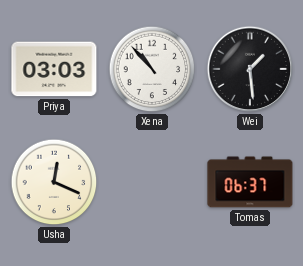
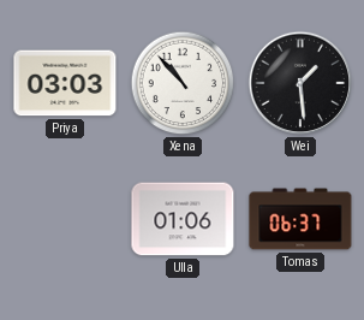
Usha: 12:19 -> none
Ulla: none -> 01:06
